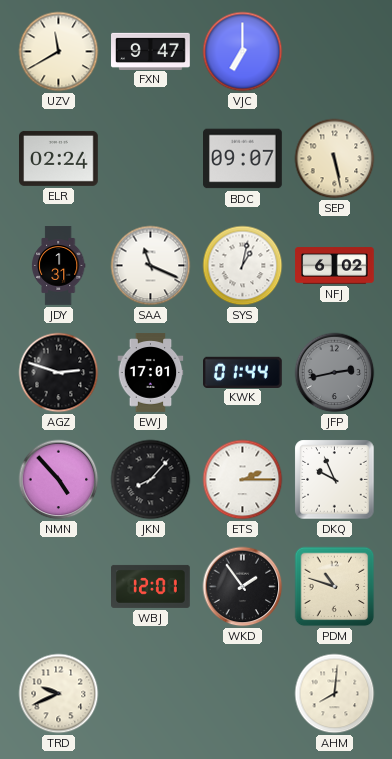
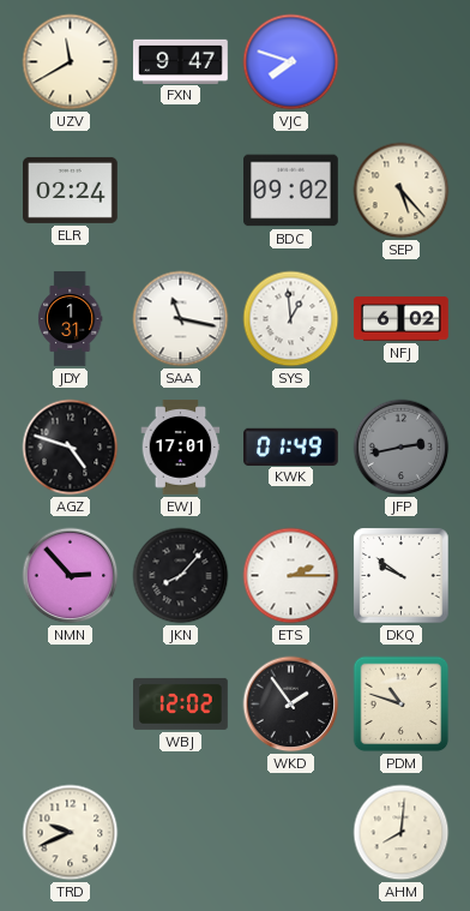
VJC: 7:00 -> 7:48
BDC: 09:07 -> 09:02
SEP: 5:28 -> 5:23
SAA: 11:19 -> 11:17
SYS: 1:02 -> 12:59
AGZ: 2:48 -> 4:48
KWK: 01:44 -> 01:49
NMN: 4:53 -> 2:53
DKQ: 9:56 -> 9:51
WBJ: 12:01 -> 12:02
